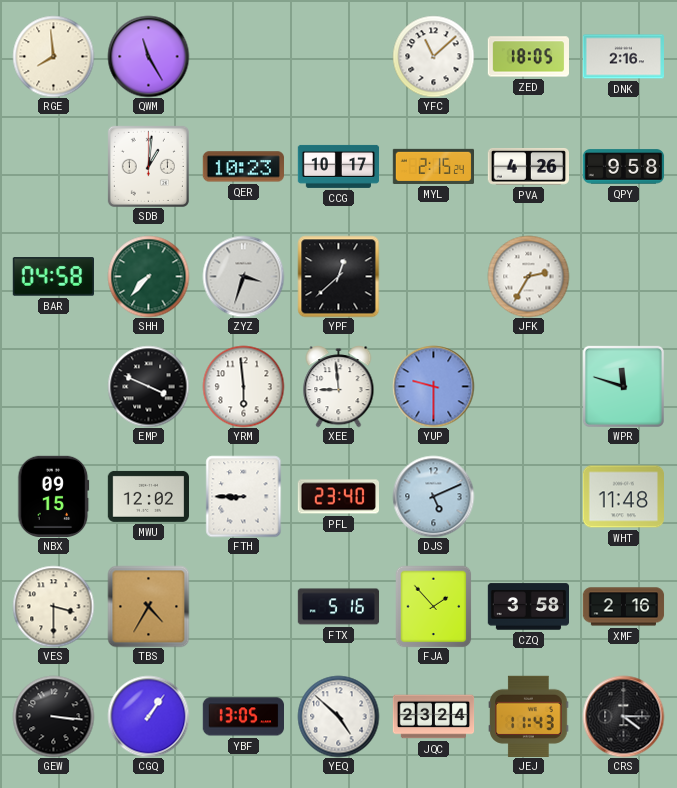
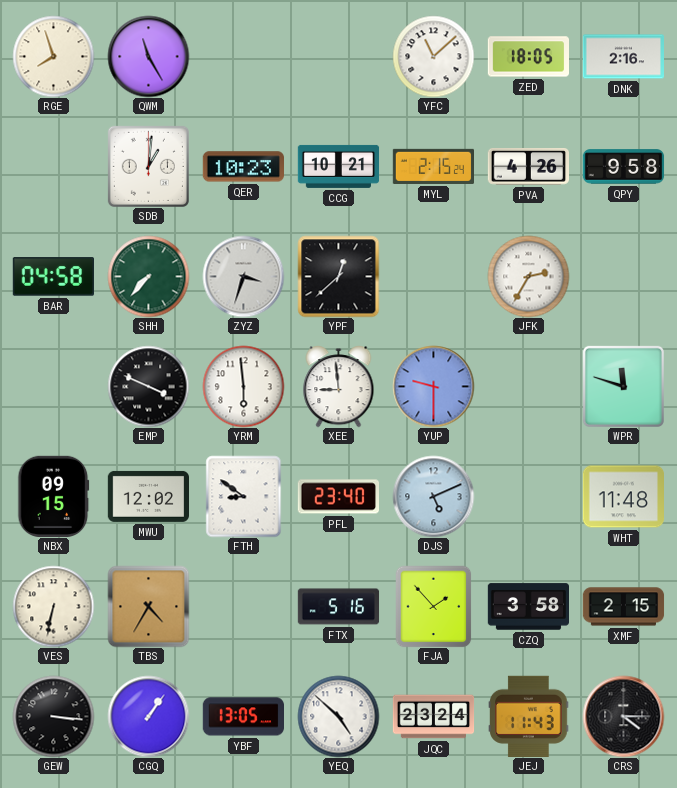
RGE: 7:59 -> 7:57
CCG: 10:17 -> 10:21
FTH: 8:45 -> 8:51
VES: 3:30 -> 6:32
XMF: 2:16 -> 2:15
